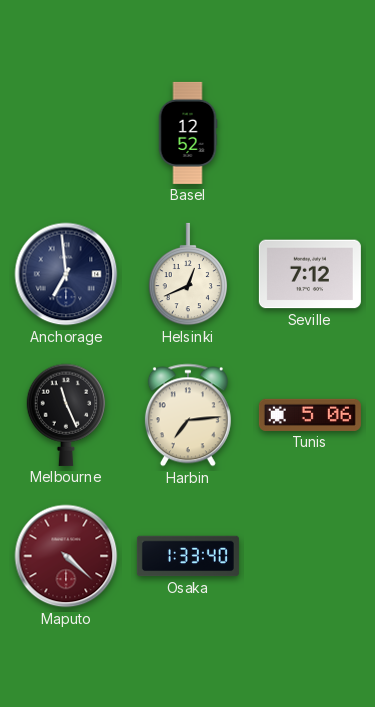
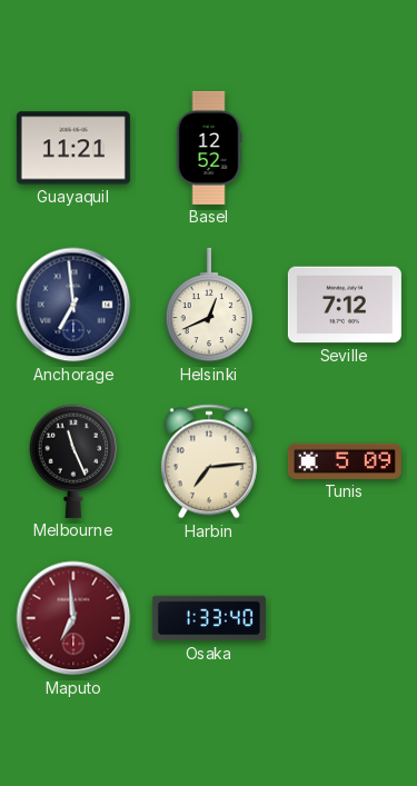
Guayaquil: none -> 11:21
Tunis: 5:06 -> 5:09
Maputo: 4:22 -> 6:59
